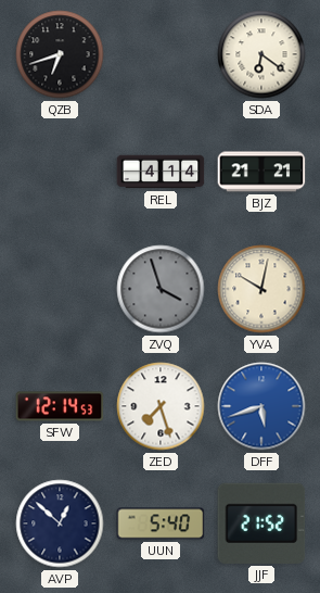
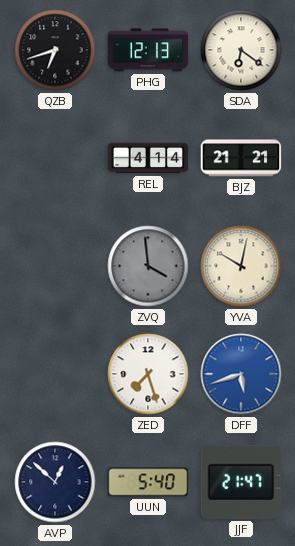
PHG: none -> 12:13
ZVQ: 3:57 -> 3:59
SFW: 12:14 -> none
JJF: 21:52 -> 21:47
